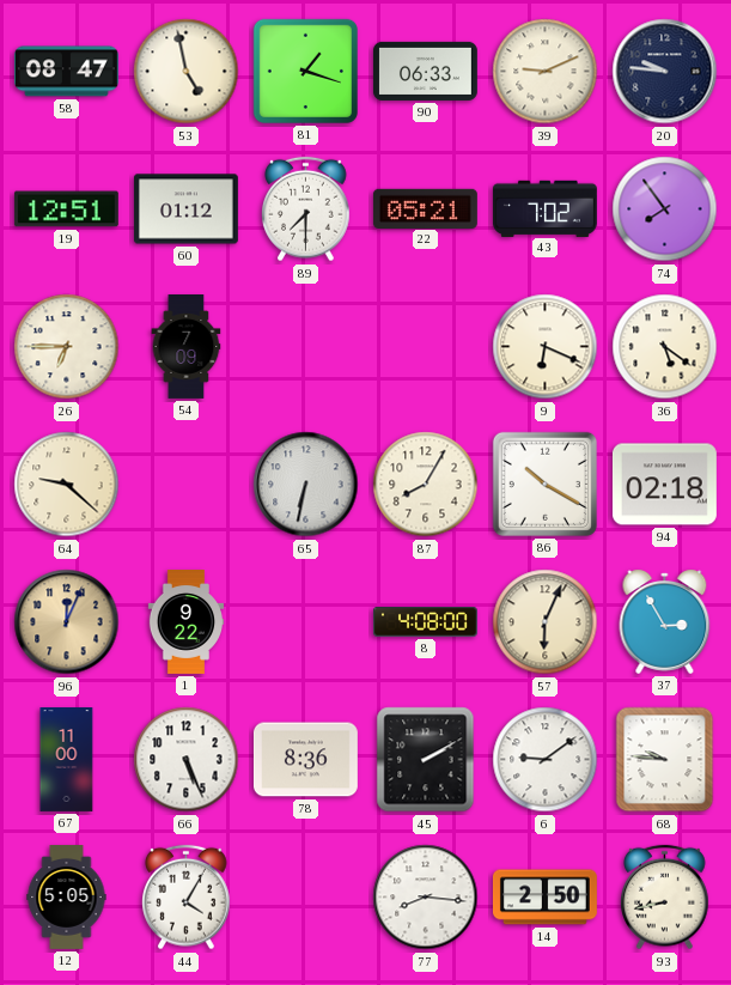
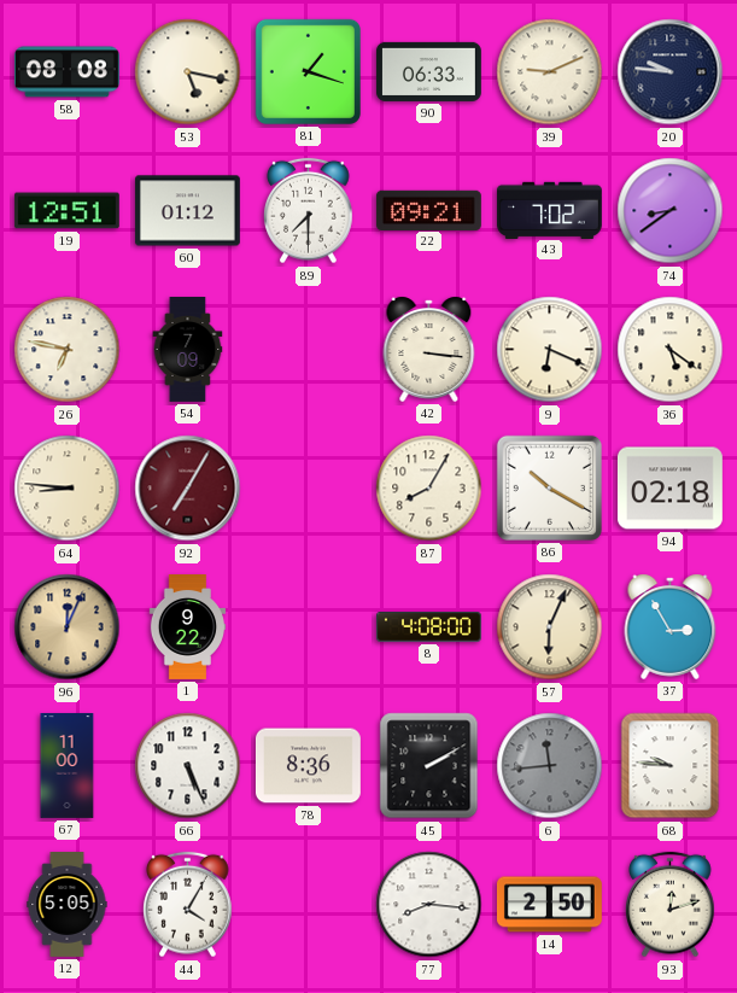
58: 08:47 -> 08:08
53: 4:58 -> 5:17
22: 05:21 -> 09:21
74: 7:54 -> 8:39
26: 6:45 -> 6:47
42: none -> 3:16
64: 9:22 -> 8:46
92: none -> 7:05
65: 6:32 -> none
6: 9:09 -> 11:44
6 dial: white -> grey
93: 8:43 -> 12:12
